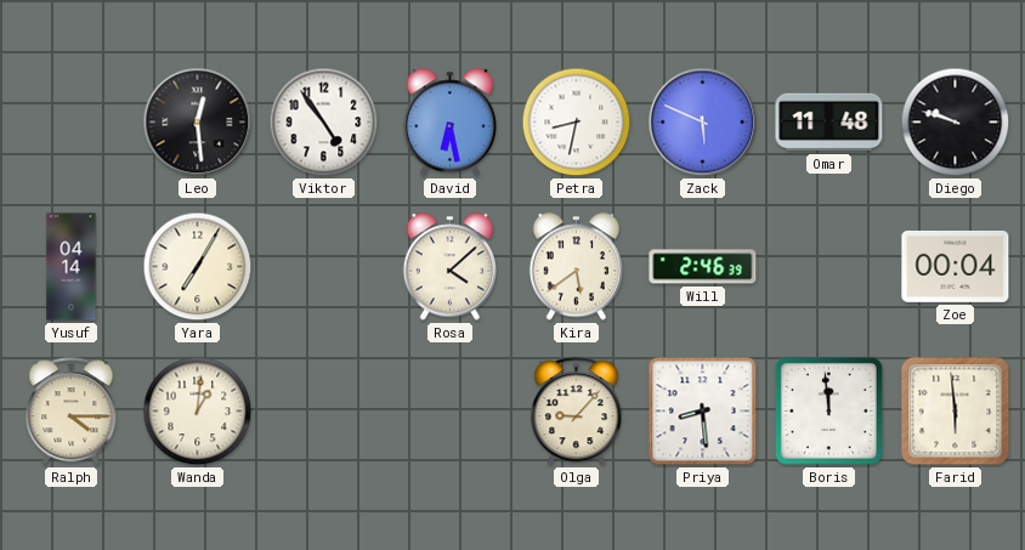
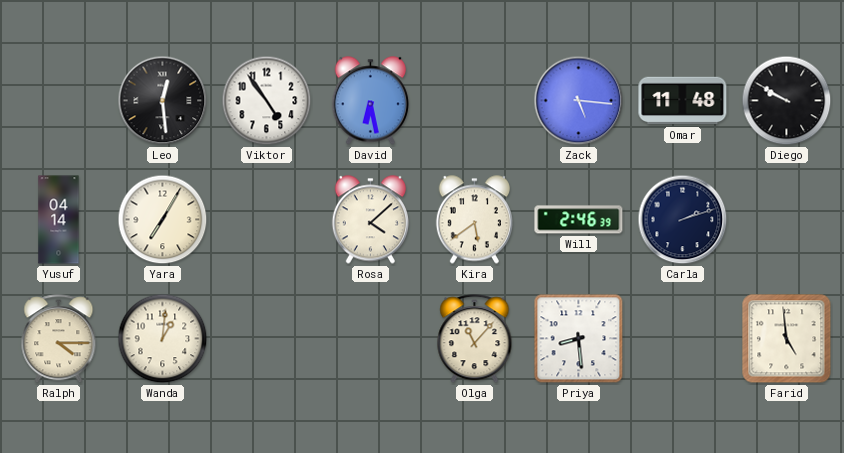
Petra: 8:32 -> none
Zack: 5:49 -> 5:16
Diego: 9:48 -> 9:50
Carla: none -> 2:12
Zoe: 00:04 -> none
Olga: 9:07 -> 11:07
Boris: 11:59 -> none
Farid: 5:59 -> 4:59
